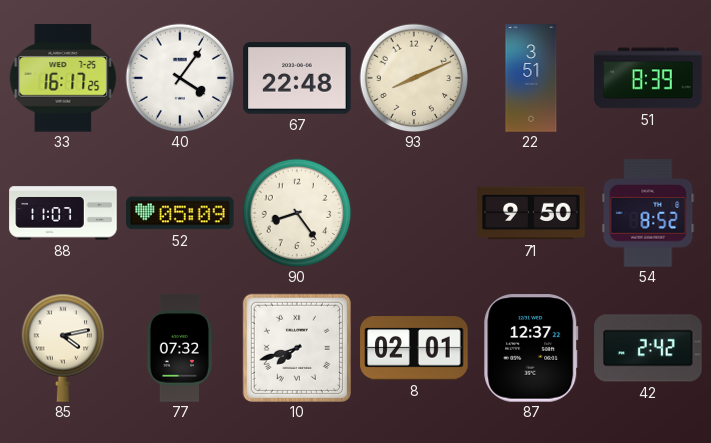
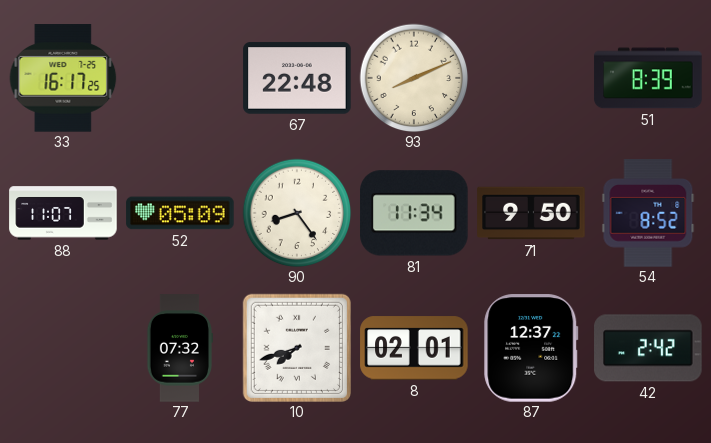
40: 4:06 -> none
22: 3:51 -> none
81: none -> 11:34
85: 4:13 -> none
